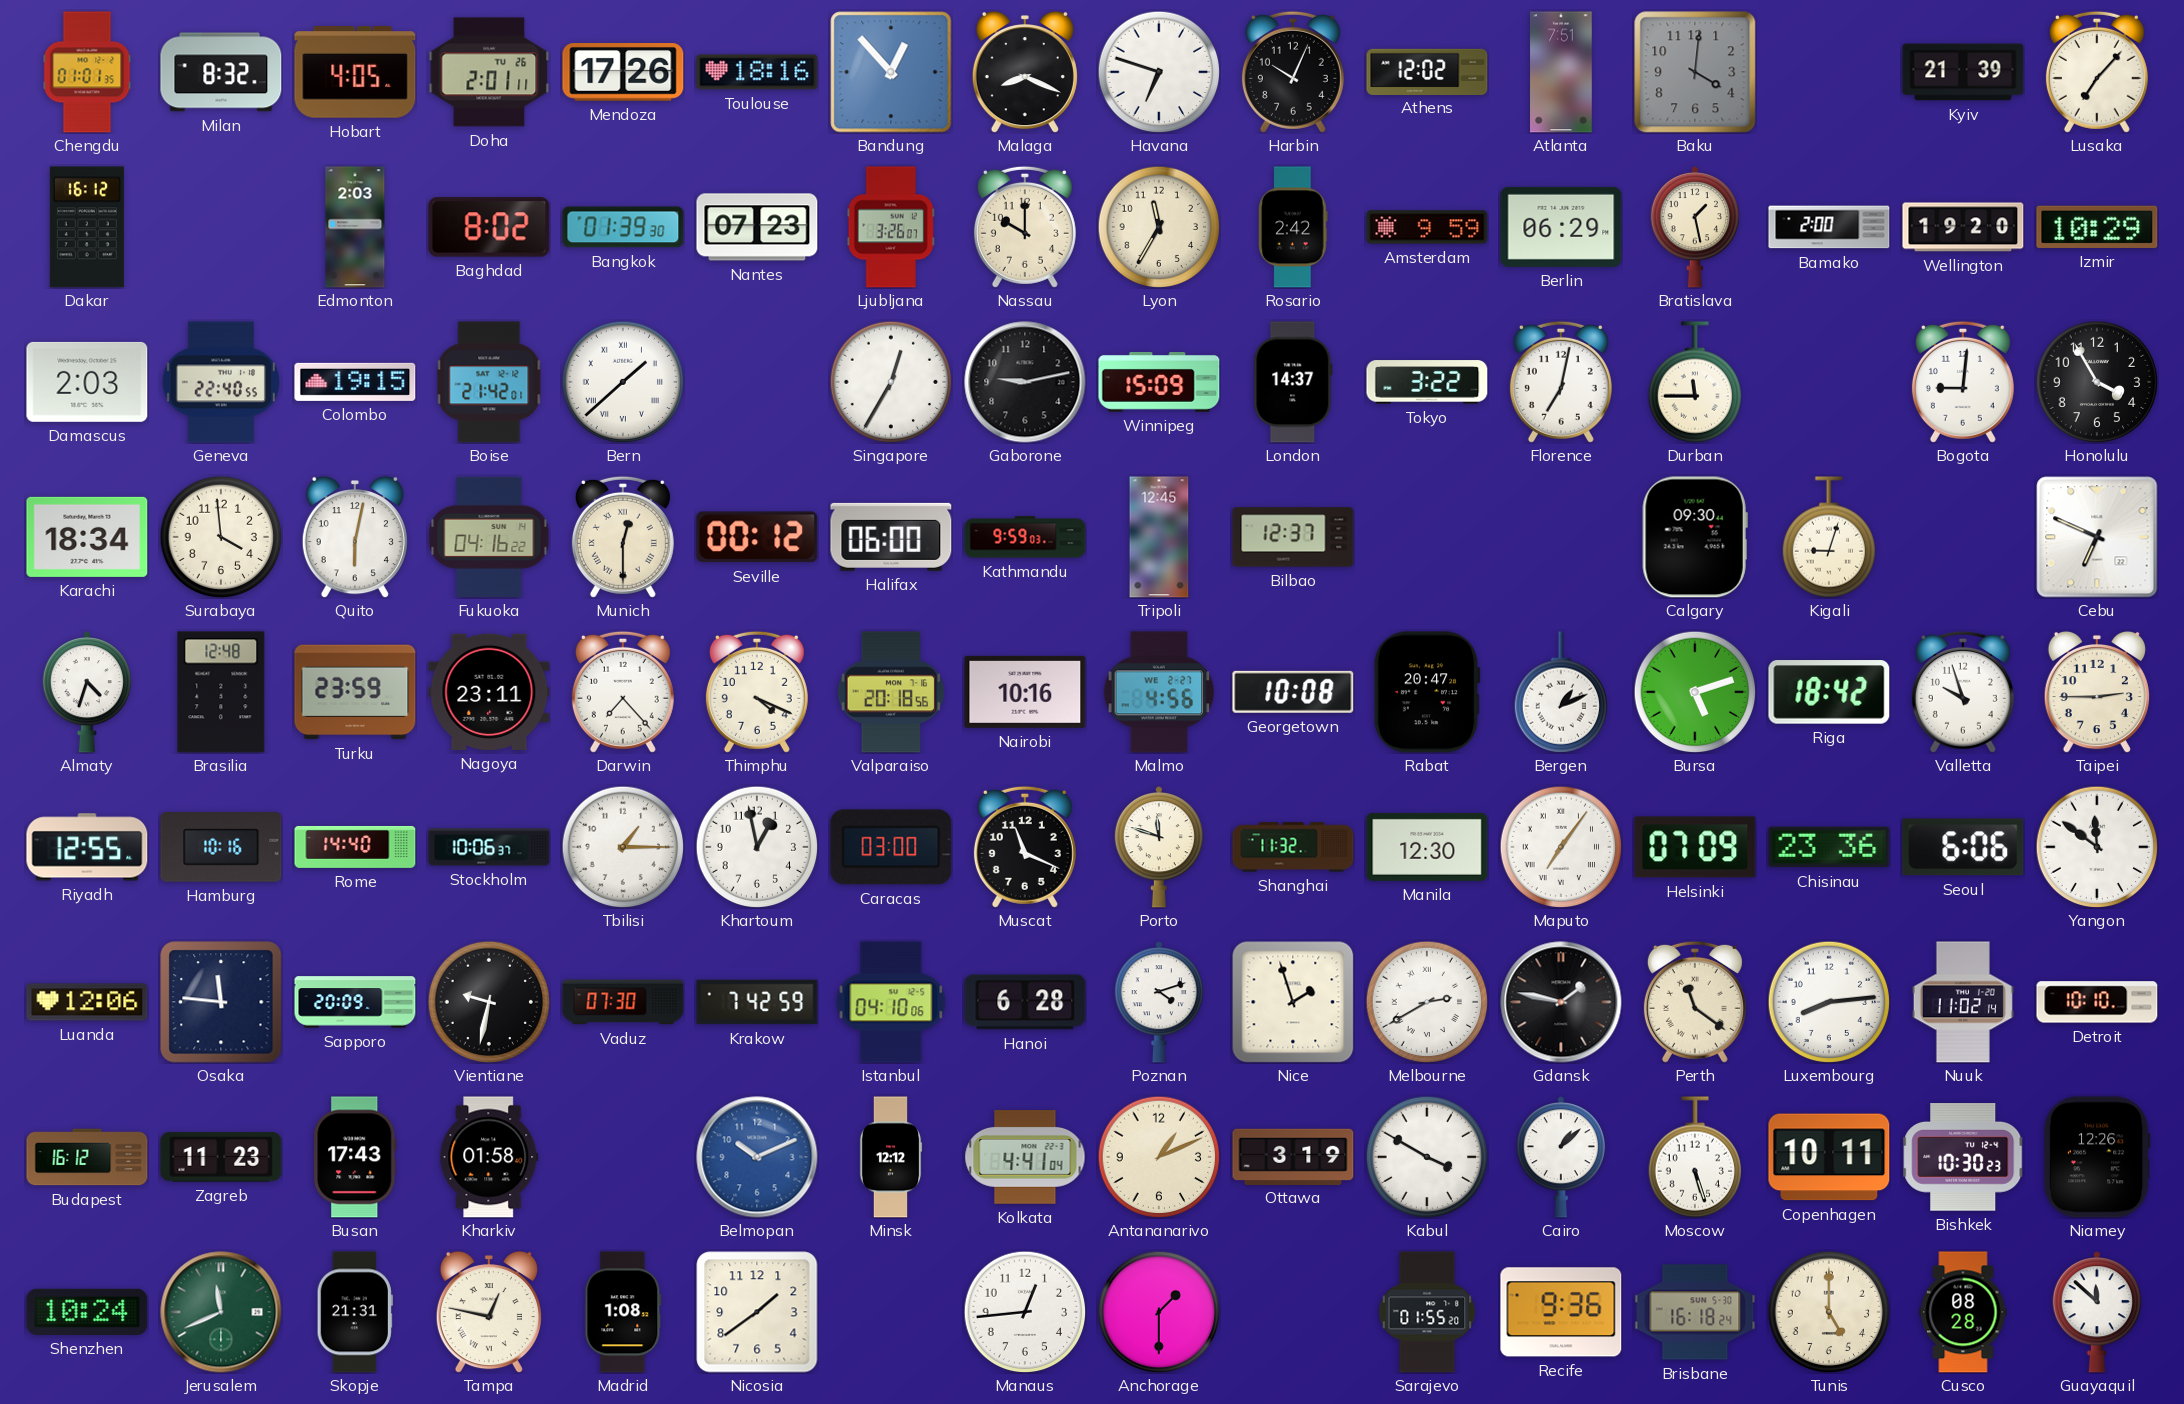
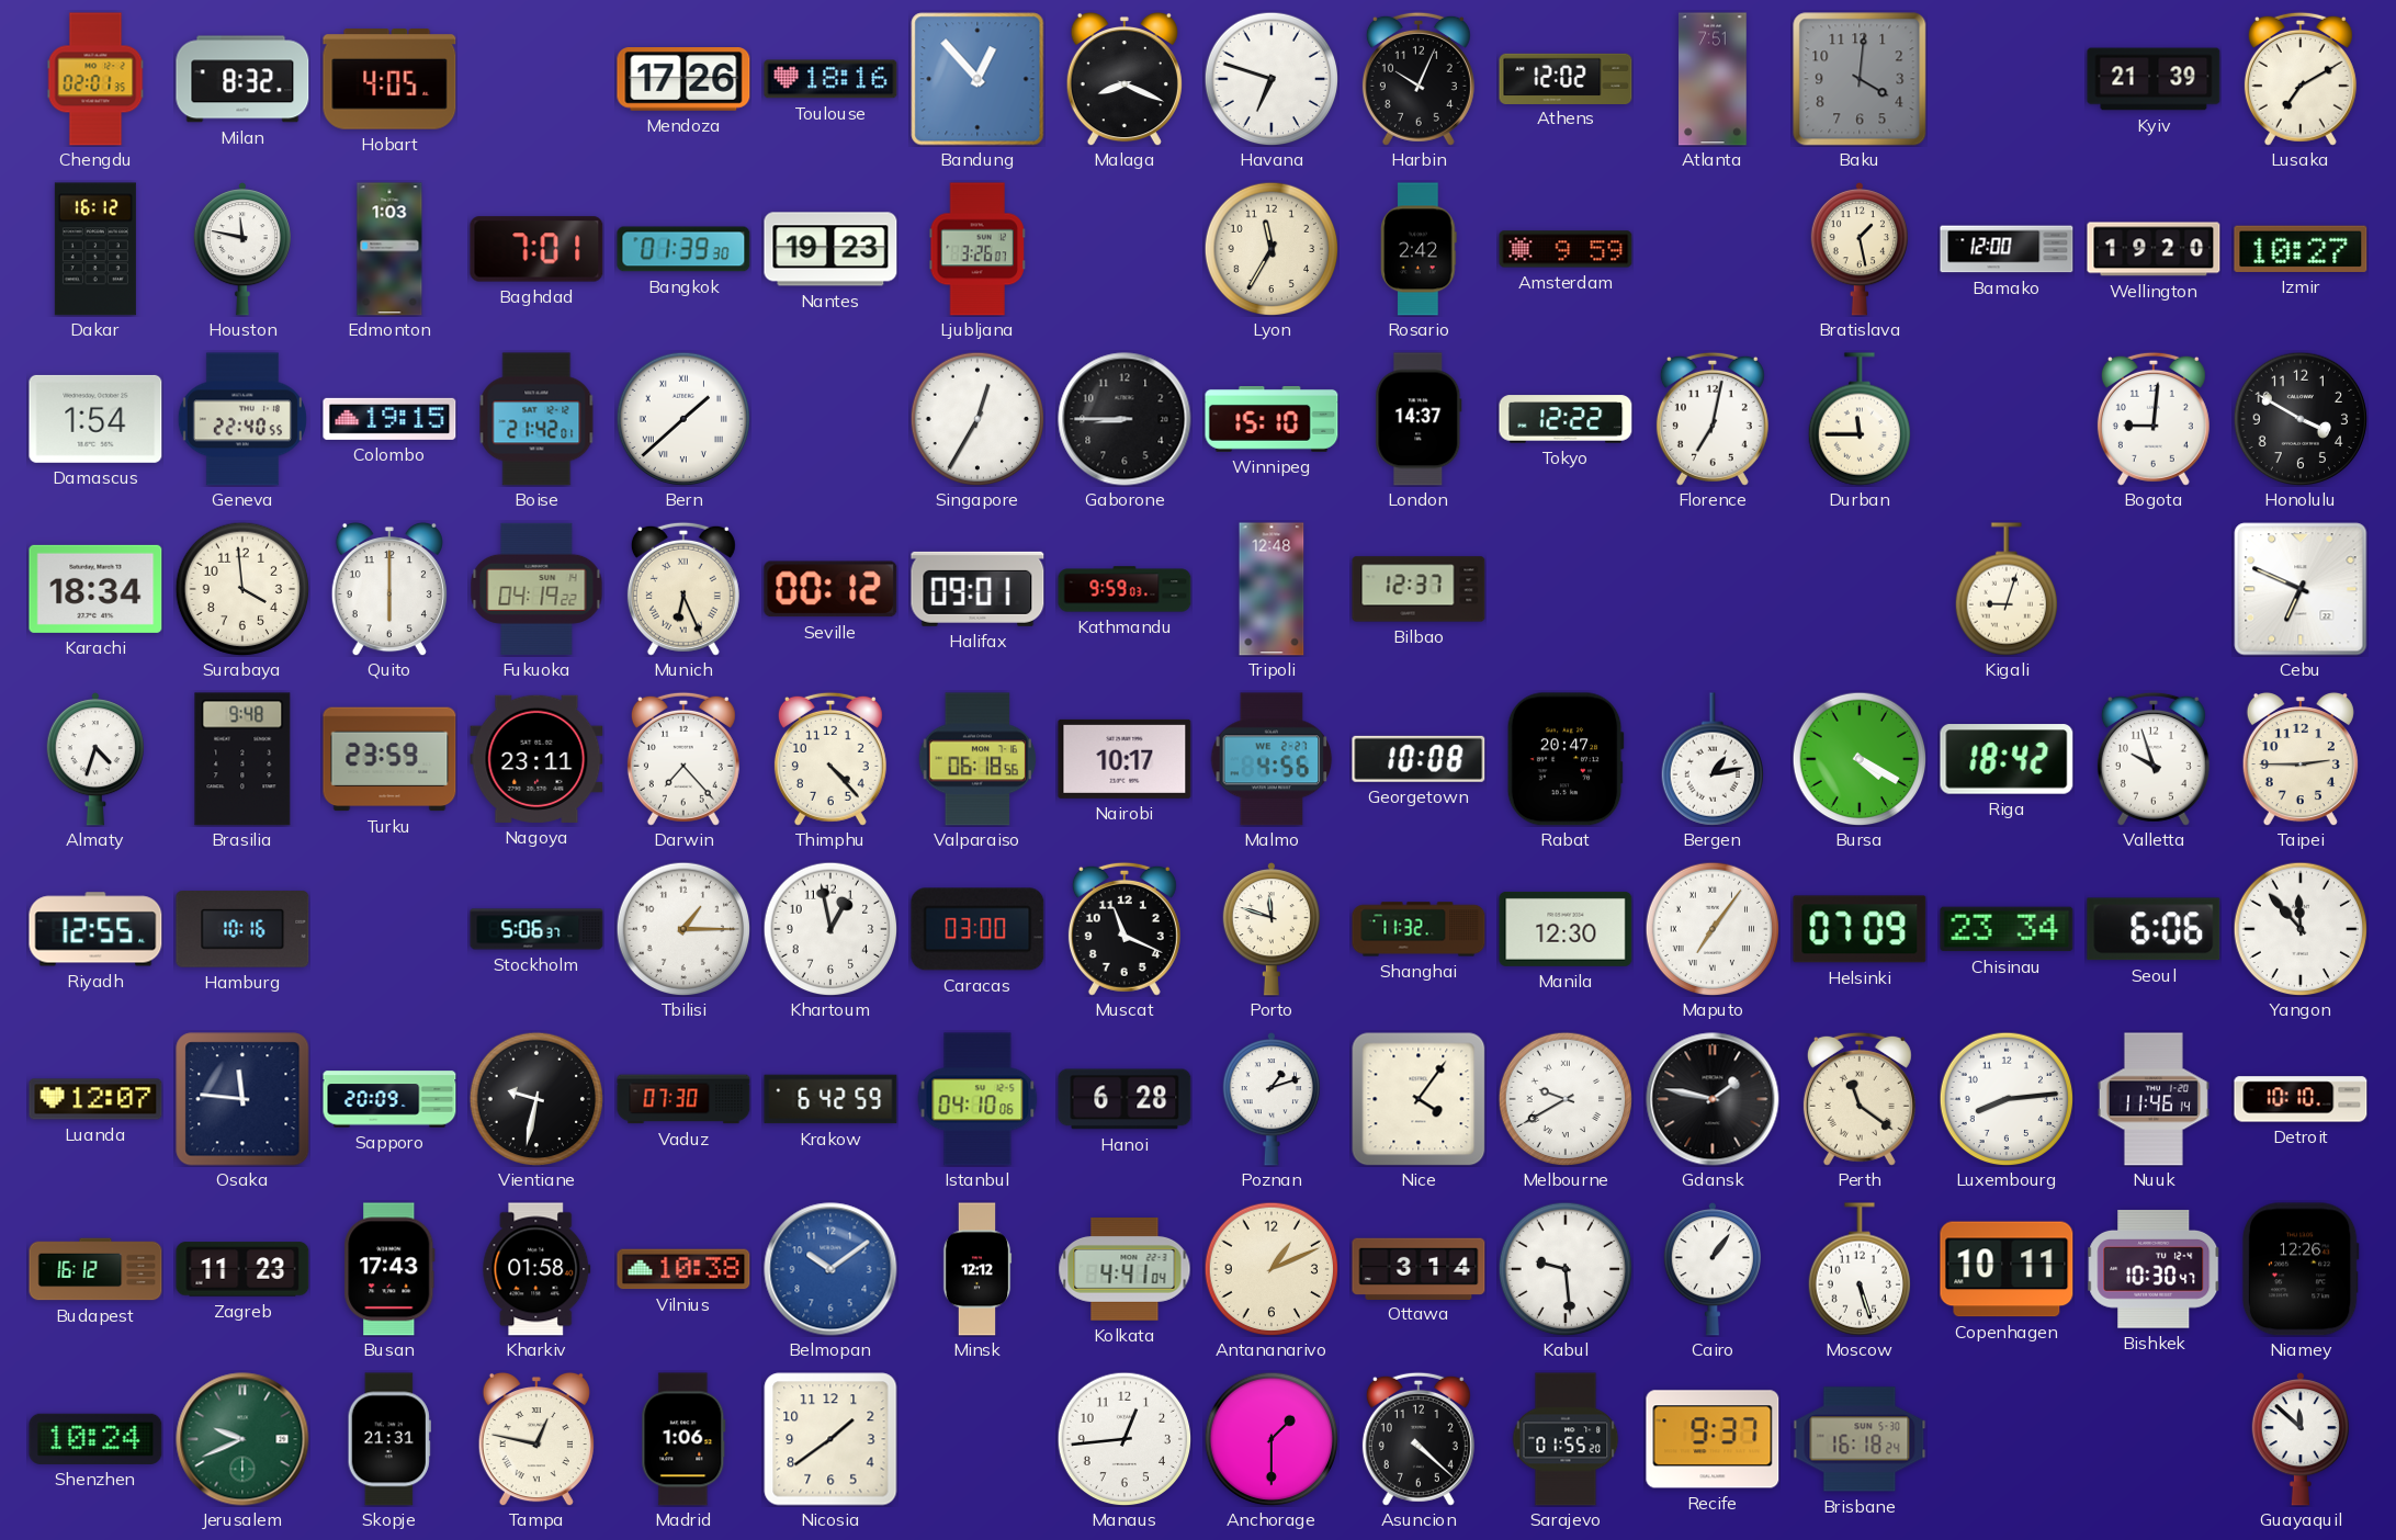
Chengdu: 01:01 -> 02:01
Doha: 2:01 -> none
Lusaka: 7:07 -> 7:10
Houston: none -> 11:47
Edmonton: 2:03 -> 1:03
Baghdad: 8:02 -> 7:01
Nantes: 07:23 -> 19:23
Nassau: 10:00 -> none
Berlin: 06:29 -> none
Bamako: 2:00 -> 12:00
Izmir: 10:29 -> 10:27
Damascus: 2:03 -> 1:54
Gaborone: 9:13 -> 8:45
Winnipeg: 15:09 -> 15:10
Tokyo: 3:22 -> 12:22
Honolulu: 3:55 -> 3:50
Quito: 6:02 -> 6:00
Fukuoka: 04:16 -> 04:19
Munich: 12:30 -> 6:26
Halifax: 06:00 -> 09:01
Tripoli: 12:45 -> 12:48
Calgary: 09:30 -> none
Brasilia: 12:48 -> 9:48
Thimphu: 4:19 -> 4:23
Valparaiso: 20:18 -> 06:18
Nairobi: 10:16 -> 10:17
Bergen: 1:11 -> 1:13
Bursa: 5:12 -> 4:20
Rome: 14:40 -> none
Stockholm: 10:06 -> 5:06
Chisinau: 23:36 -> 23:34
Yangon: 11:51 -> 11:53
Luanda: 12:06 -> 12:07
Krakow: 7:42 -> 6:42
Poznan: 4:12 -> 1:12
Nice: 1:57 -> 4:06
Melbourne: 2:40 -> 9:40
Nuuk: 11:02 -> 11:46
Vilnius: none -> 10:38
Belmopan: 10:11 -> 10:09
Ottawa: 3:19 -> 3:14
Kabul: 3:50 -> 9:29
Cairo: 1:08 -> 1:06
Bishkek: 10:30:23 -> 10:30:47
Jerusalem: 11:41 -> 9:41
Madrid: 1:08 -> 1:06
Asuncion: none -> 4:22
Recife: 9:36 -> 9:37
Tunis: 5:00 -> none
Cusco: 08:28 -> none
